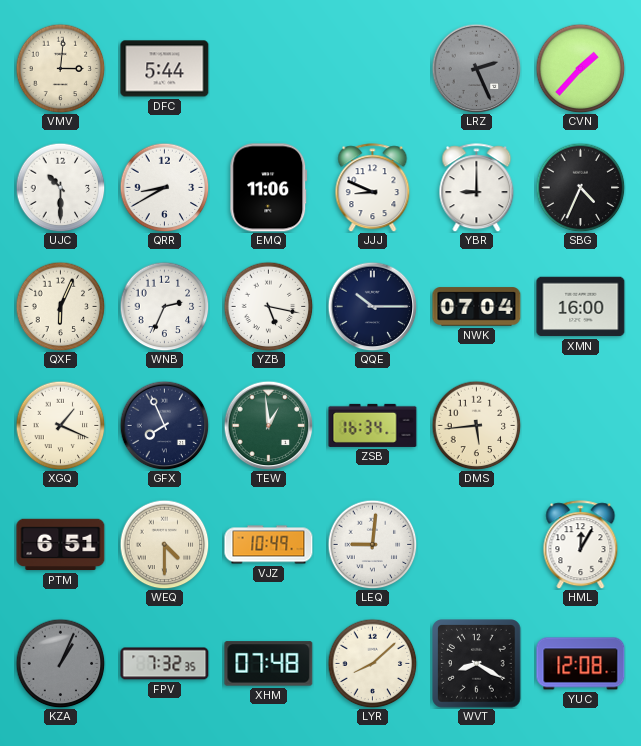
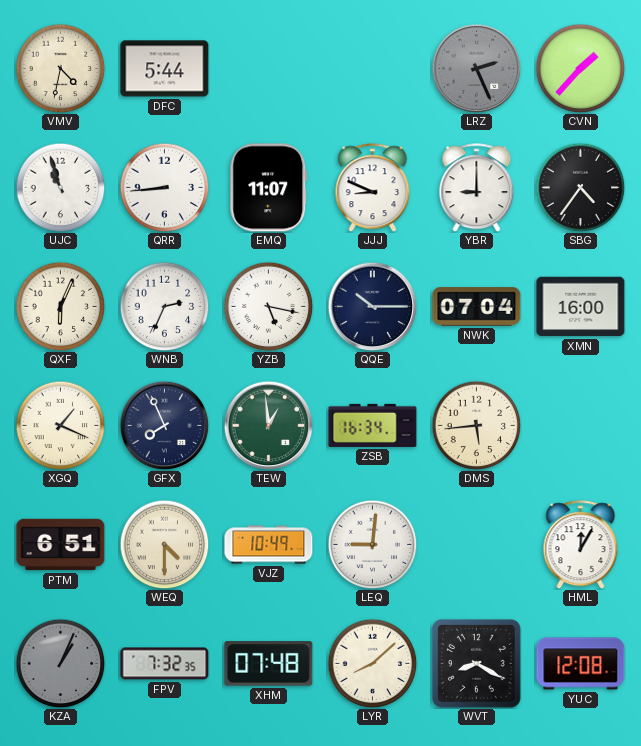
VMV: 3:01 -> 4:32
UJC: 10:30 -> 10:57
QRR: 8:40 -> 8:44
EMQ: 11:06 -> 11:07
SBG: 4:34 -> 4:36
